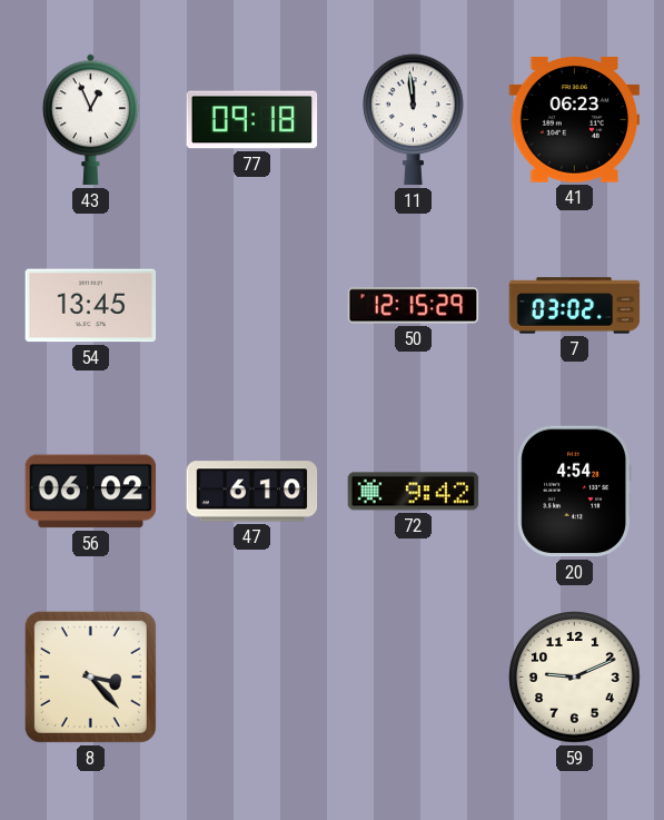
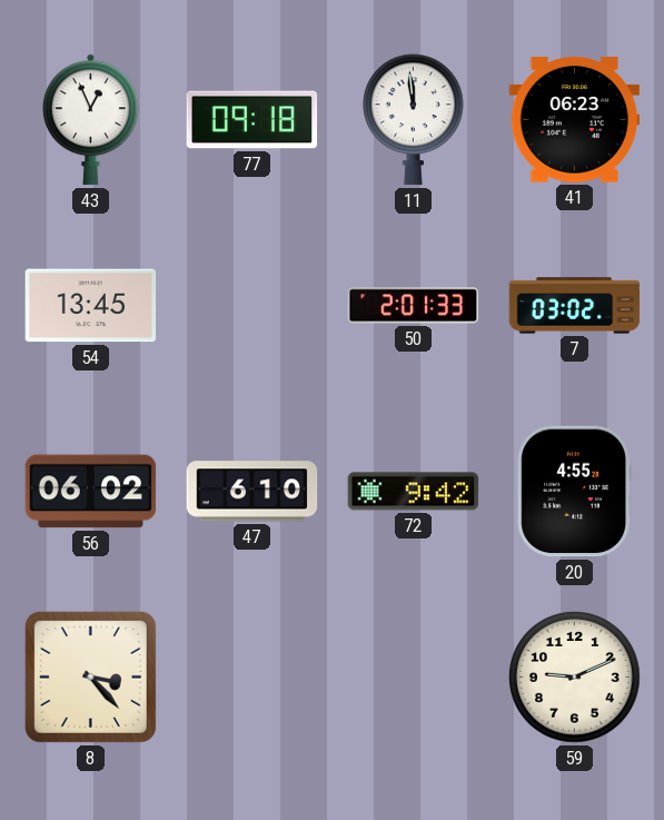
50: 12:15 -> 2:01
20: 4:54 -> 4:55
